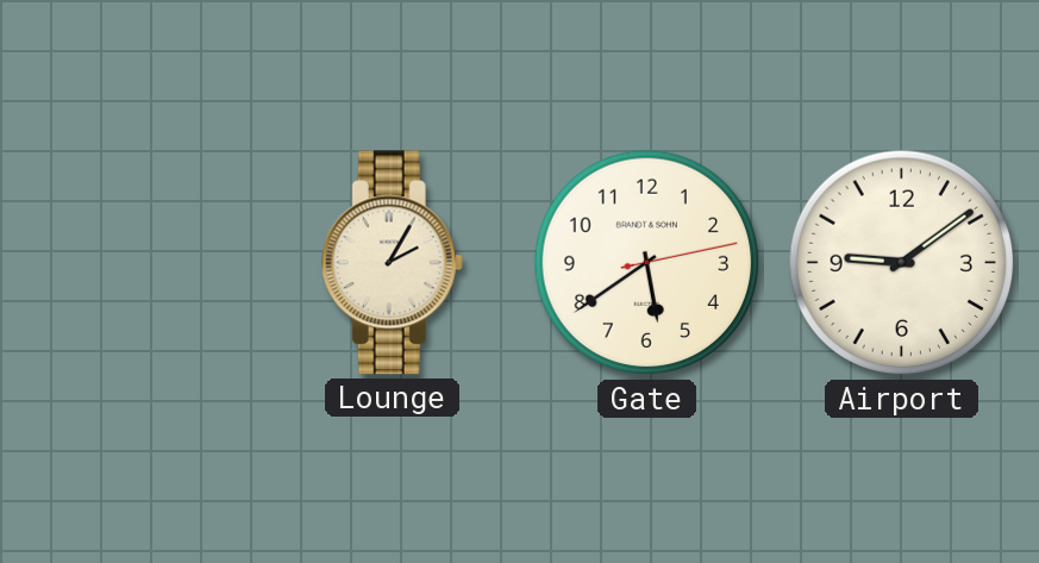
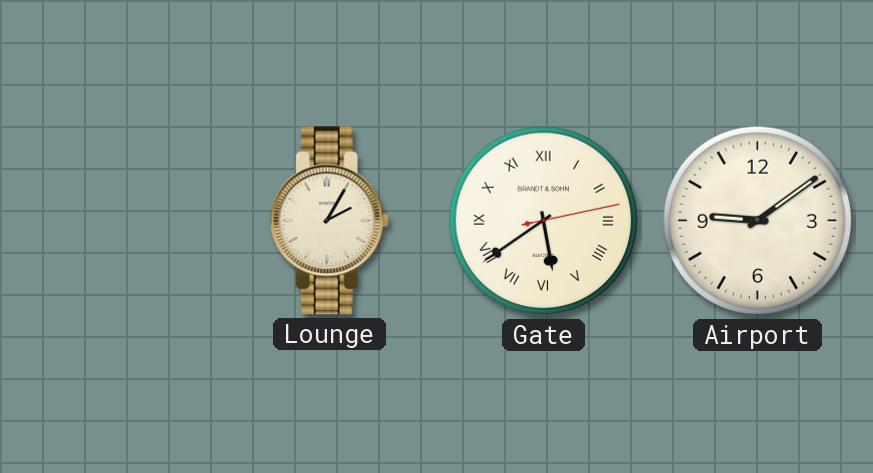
Gate numerals: Arabic -> Roman
